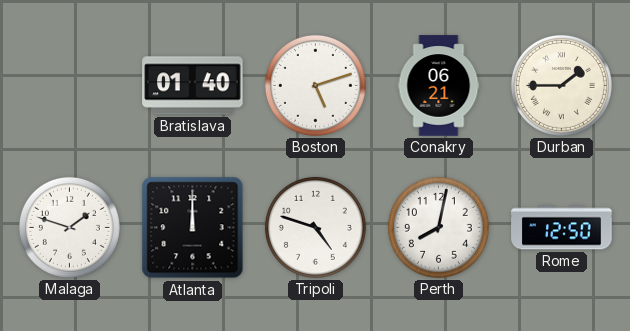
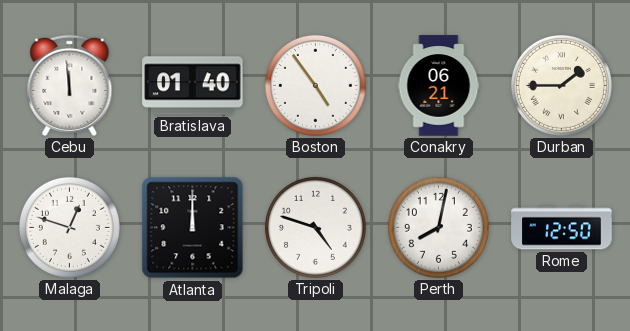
Cebu: none -> 11:59
Boston: 5:12 -> 4:54
Malaga: 1:48 -> 12:48
